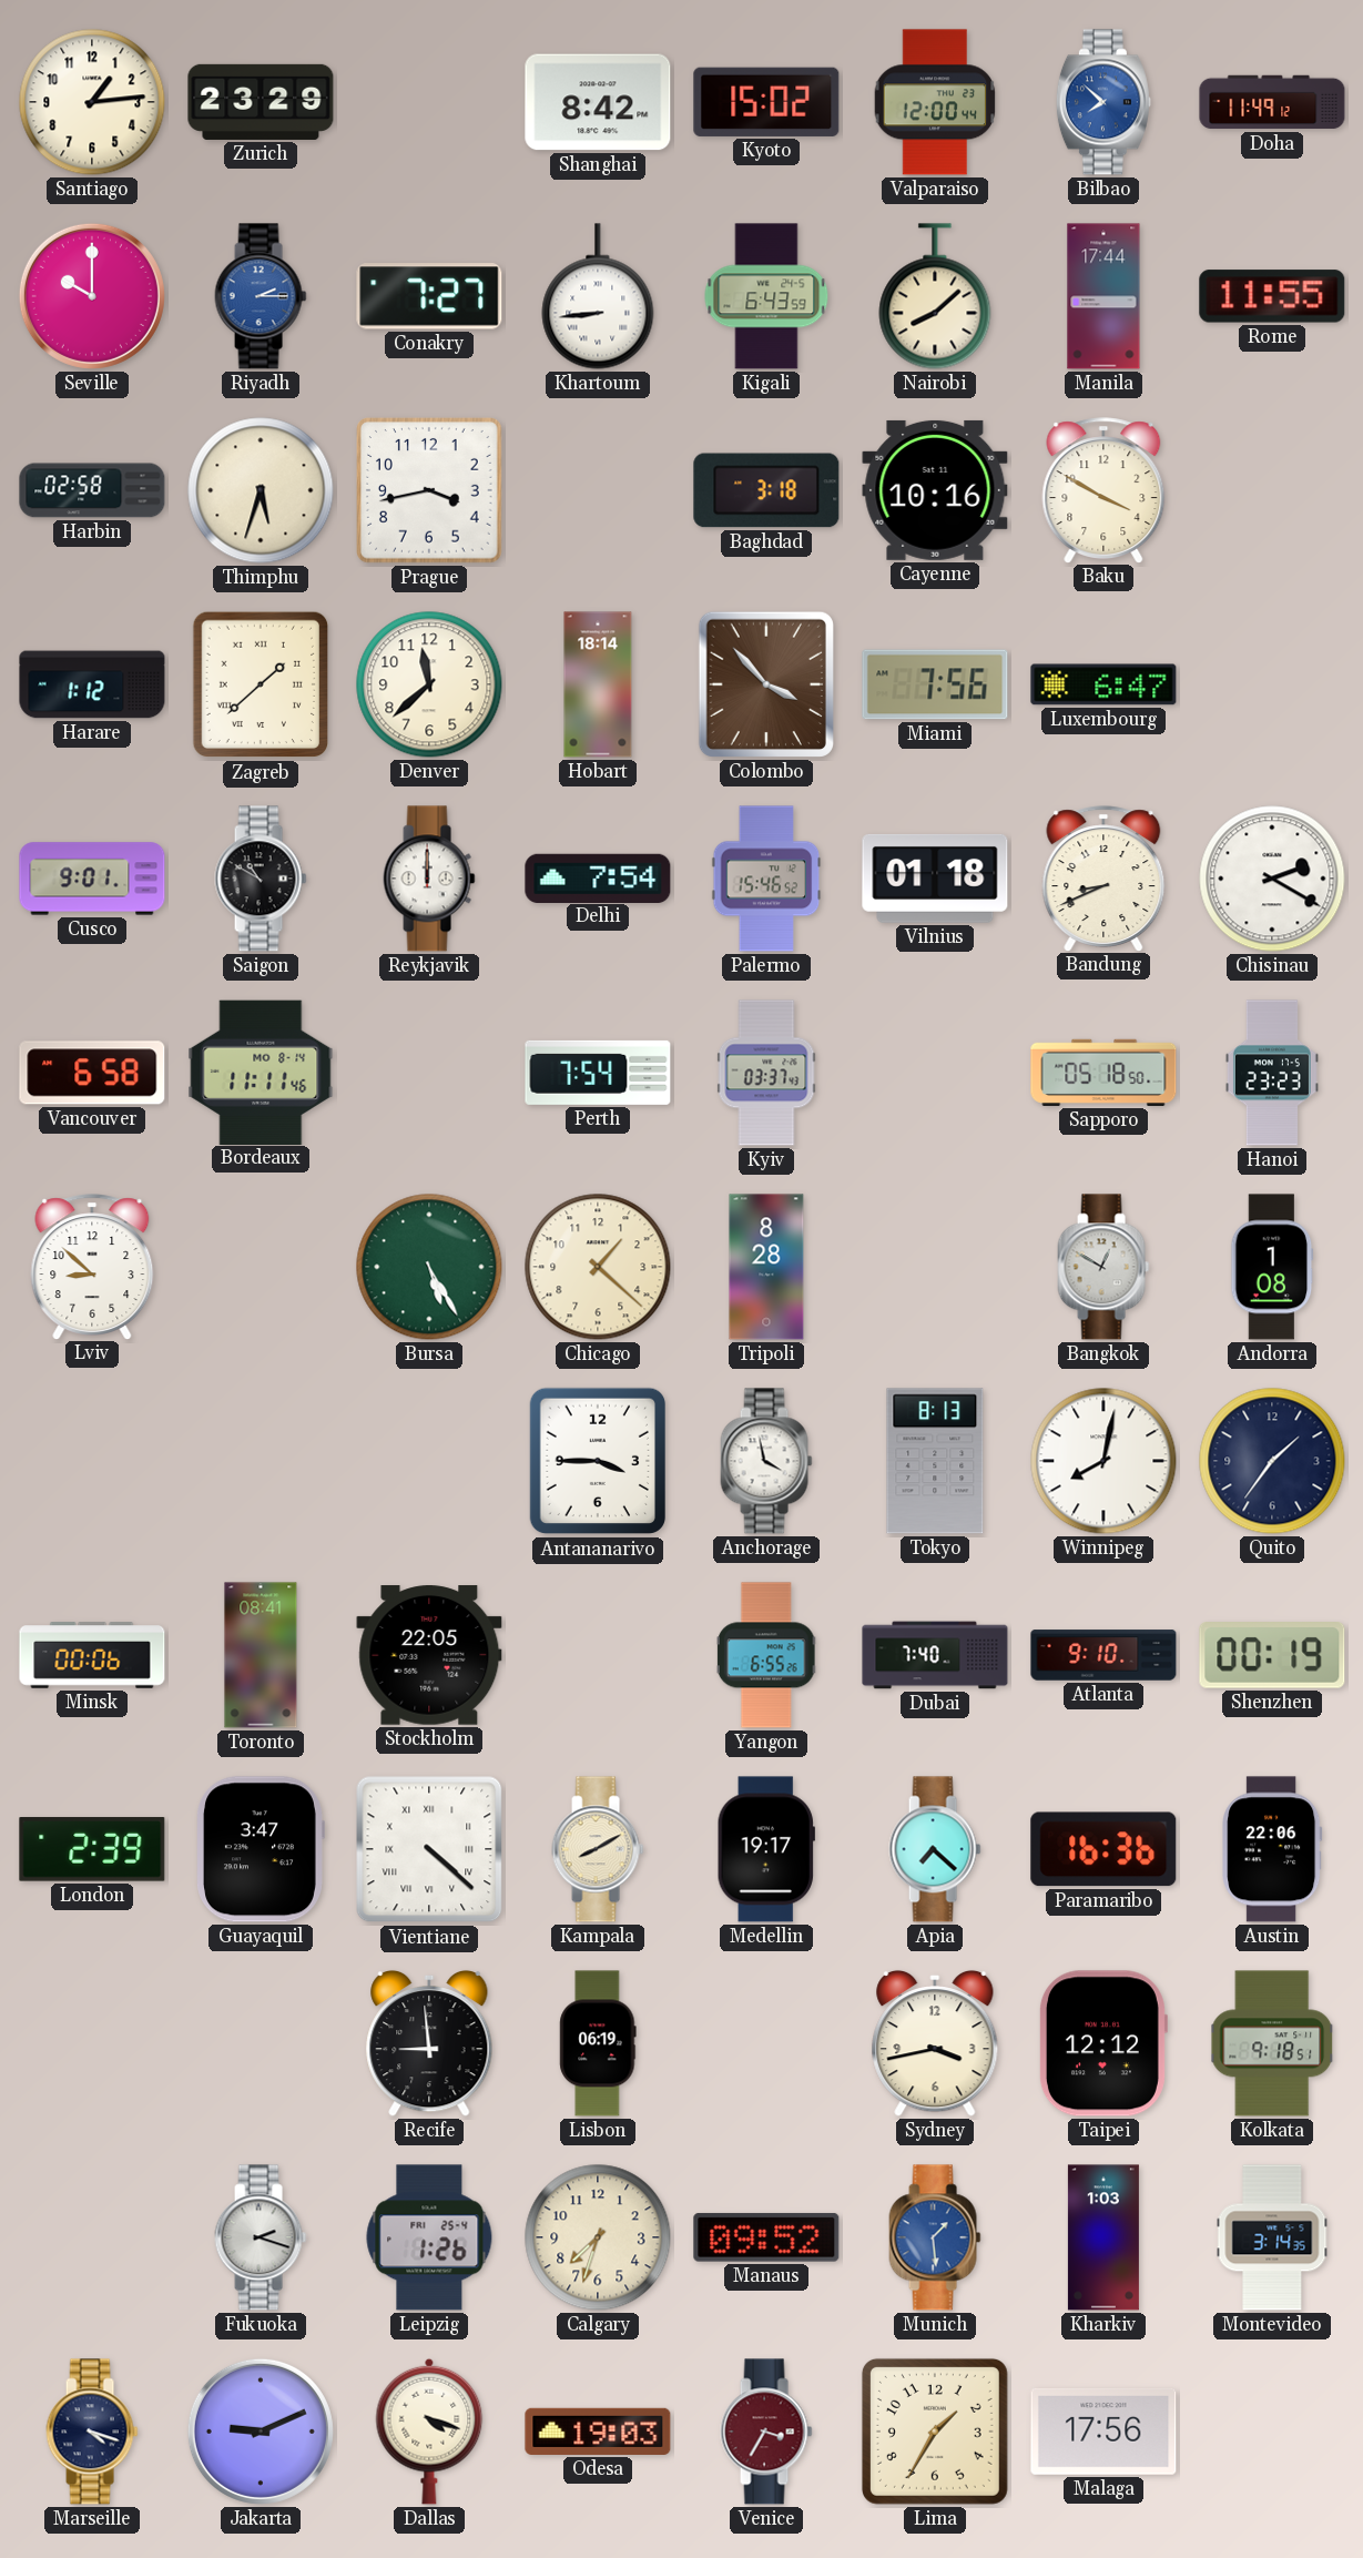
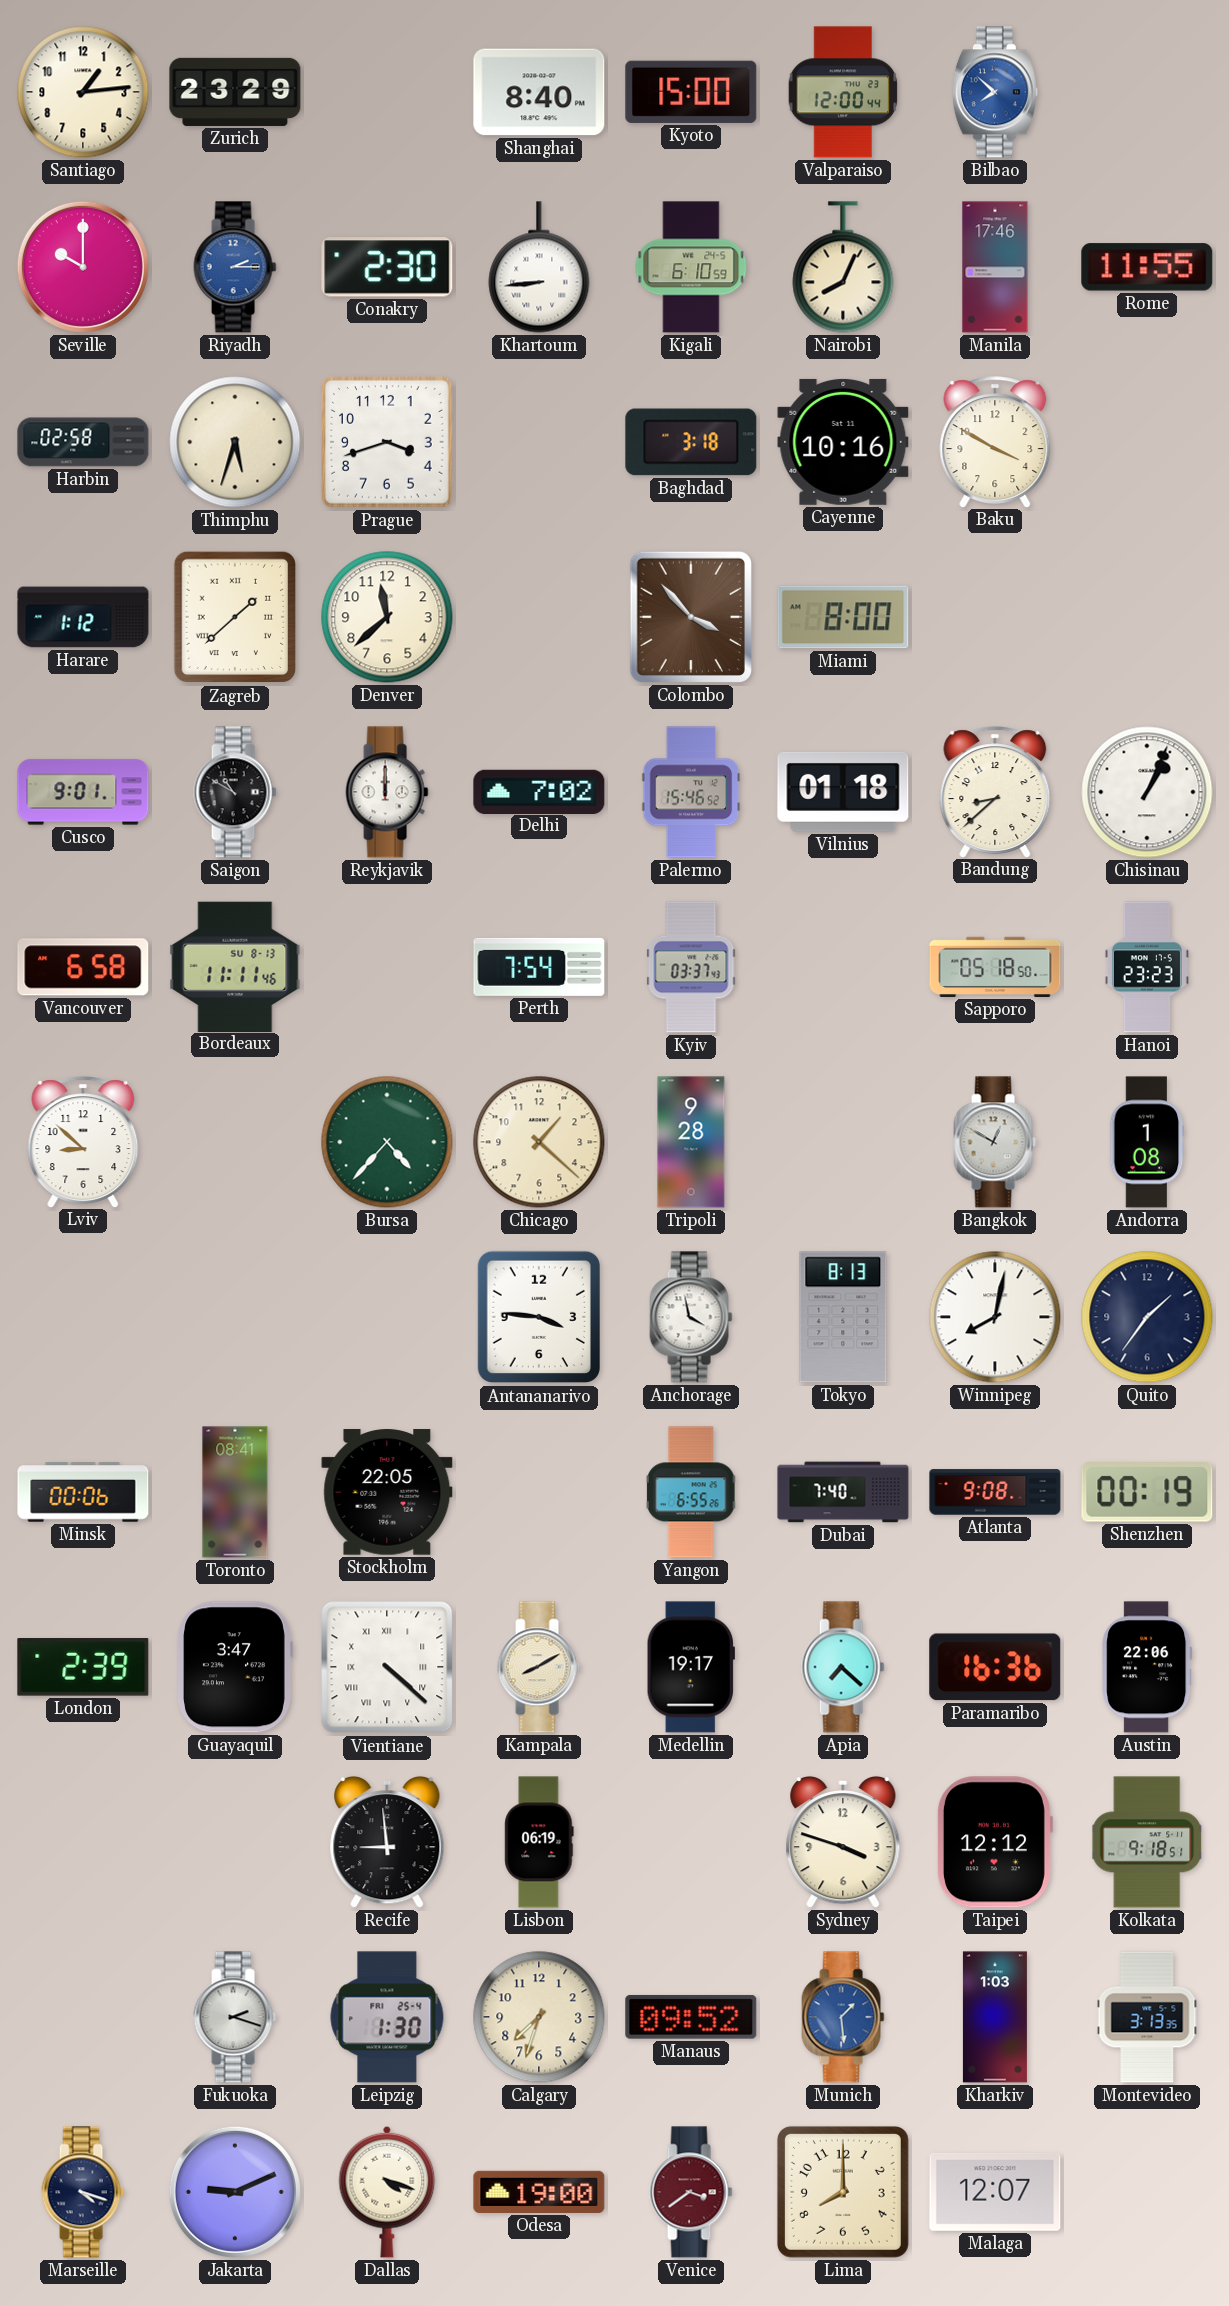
Shanghai: 8:42 -> 8:40
Kyoto: 15:02 -> 15:00
Doha: 11:49 -> none
Conakry: 7:27 -> 2:30
Kigali: 6:43 -> 6:10
Nairobi: 8:08 -> 8:04
Manila: 17:44 -> 17:46
Prague: 3:43 -> 3:42
Hobart: 18:14 -> none
Miami: 7:56 -> 8:00
Luxembourg: 6:47 -> none
Delhi: 7:54 -> 7:02
Bandung: 8:41 -> 8:38
Chisinau: 2:20 -> 1:04
Bordeaux date: MO 8-14 -> SU 8-13
Bursa: 5:25 -> 4:37
Tripoli: 8:28 -> 9:28
Antananarivo: 3:45 -> 3:46
Atlanta: 9:10 -> 9:08
Sydney: 3:43 -> 3:48
Leipzig: 1:26 -> 1:30
Montevideo: 3:14 -> 3:13
Odesa: 19:03 -> 19:00
Venice: 3:35 -> 3:39
Lima: 1:35 -> 8:00
Malaga: 17:56 -> 12:07
